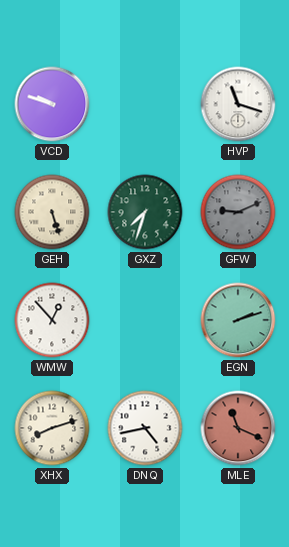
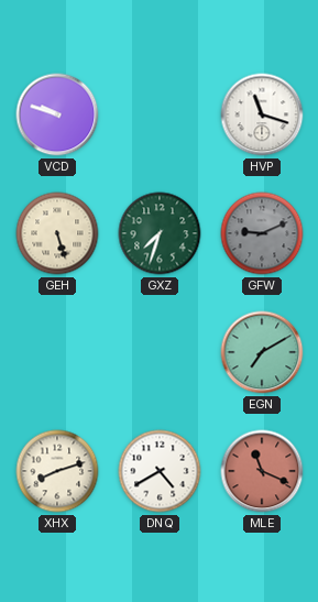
WMW: 12:53 -> none
EGN: 2:12 -> 7:10
DNQ: 4:43 -> 4:40
